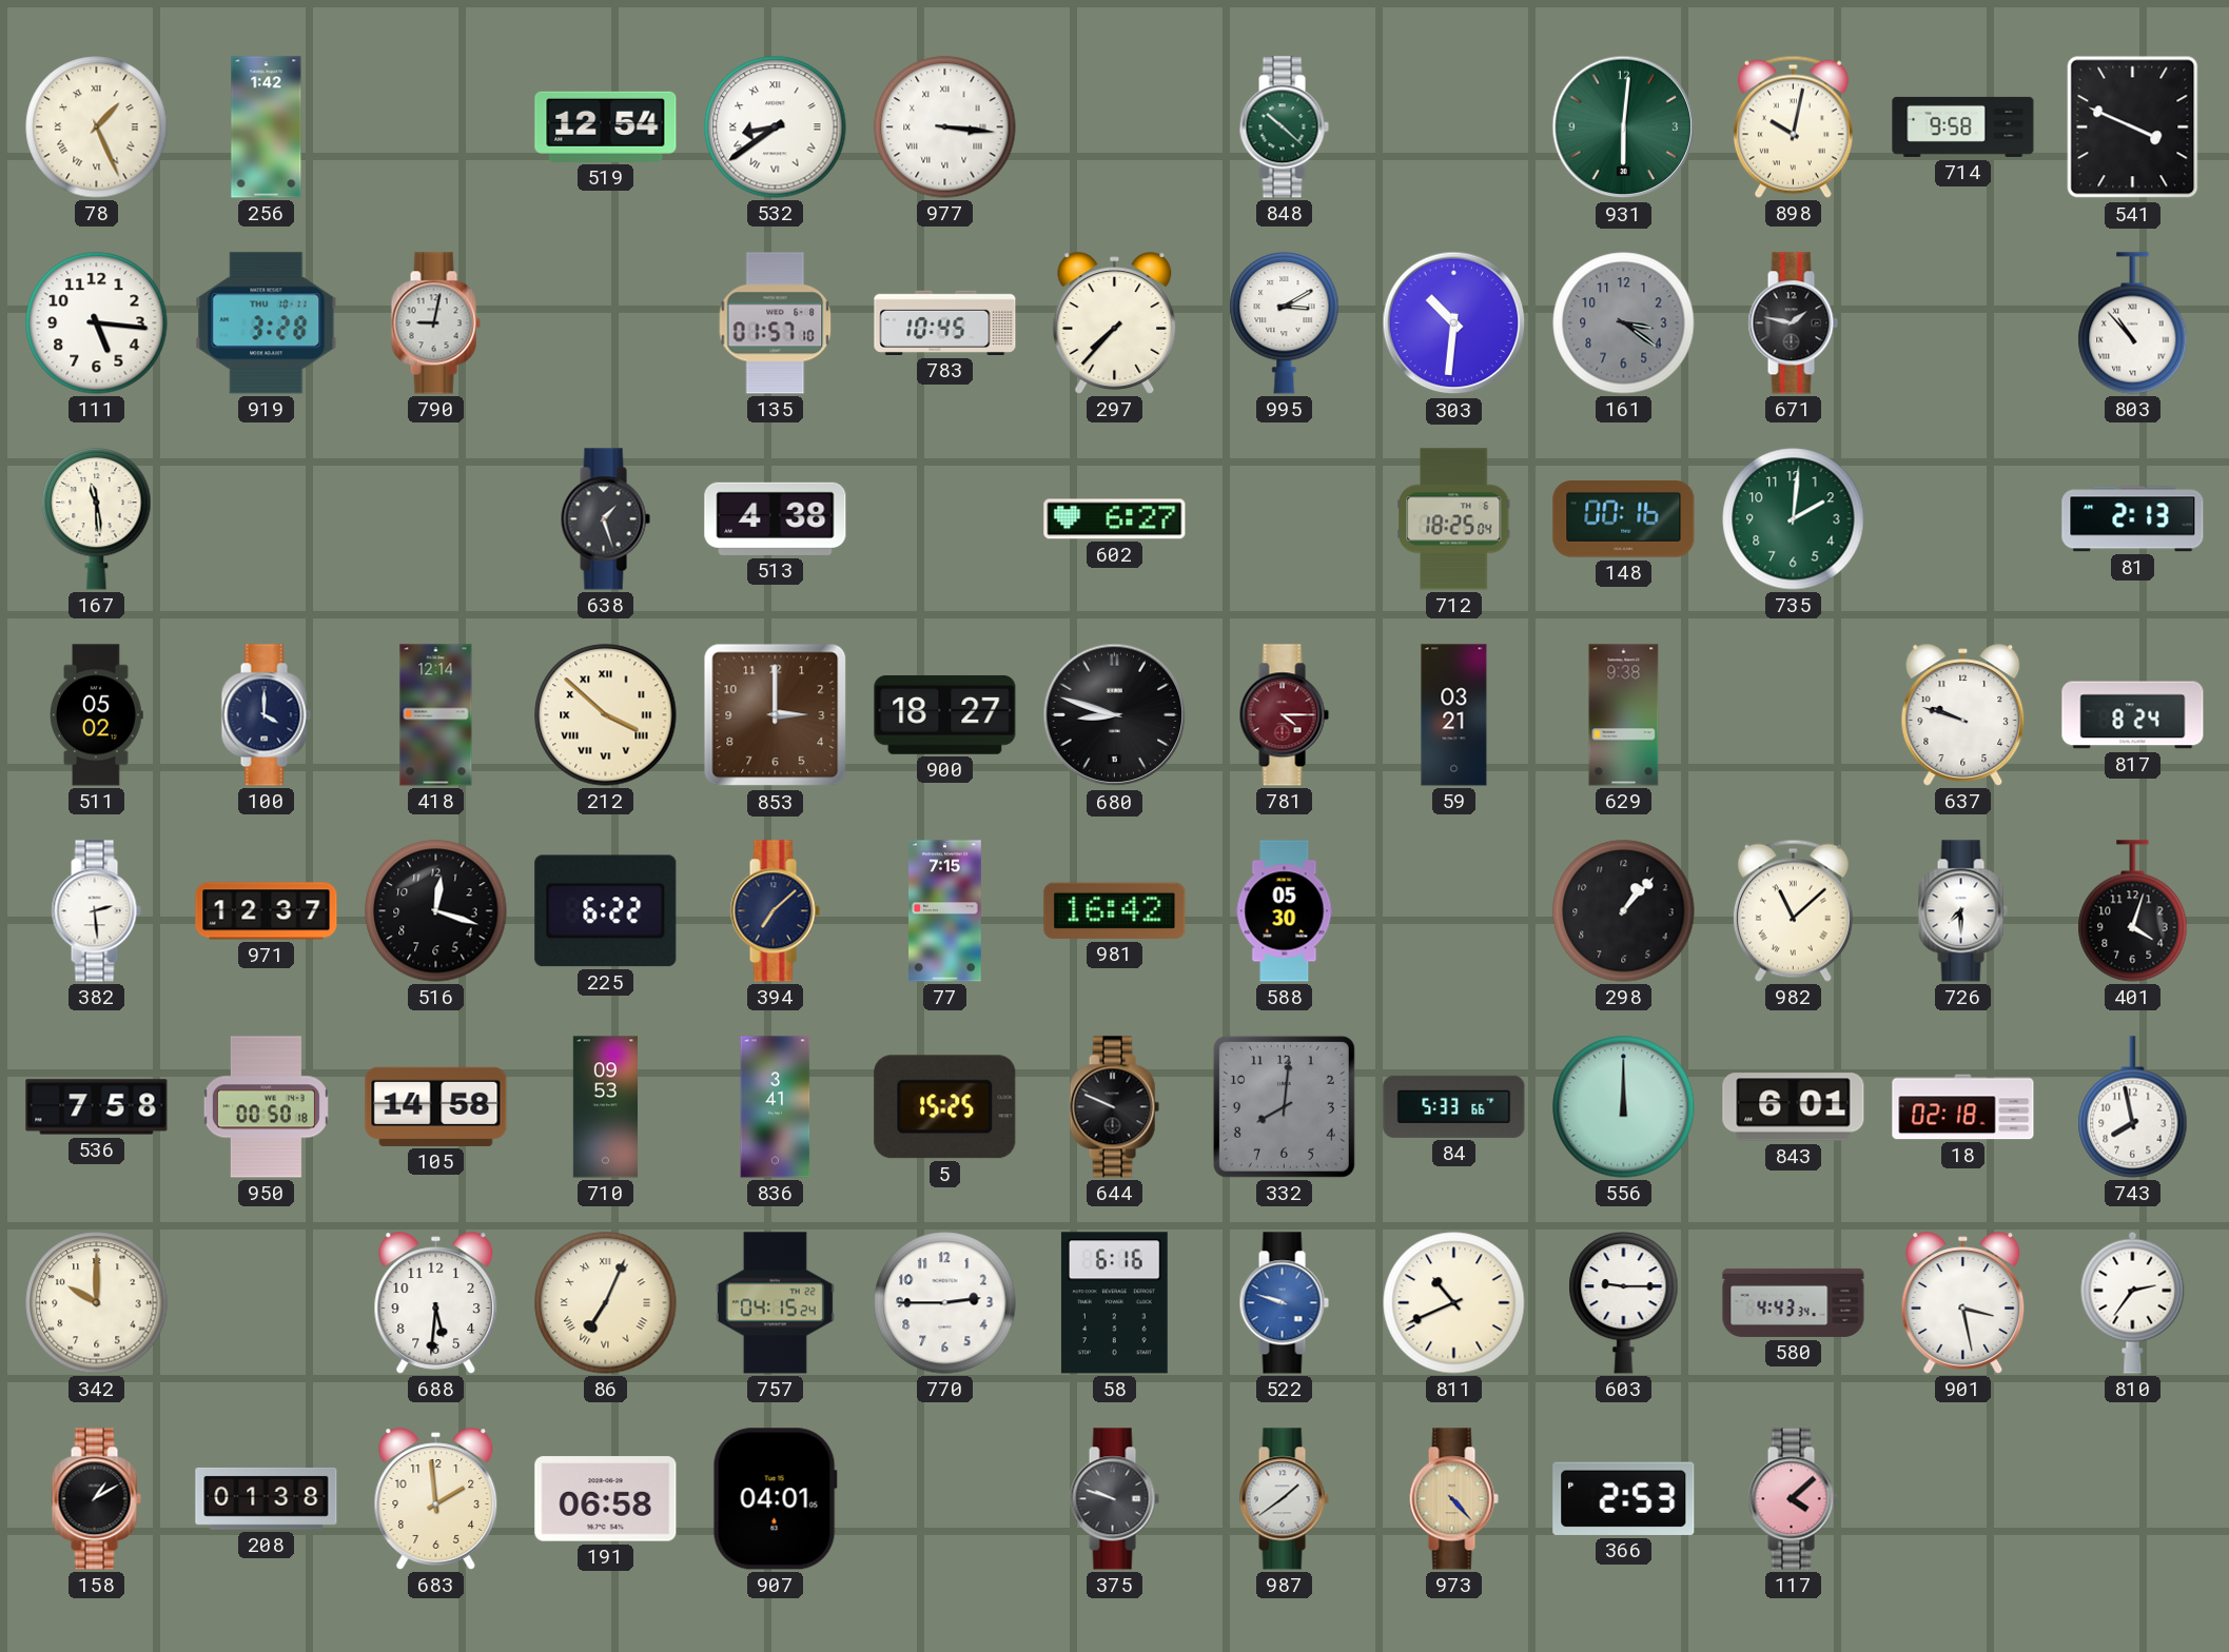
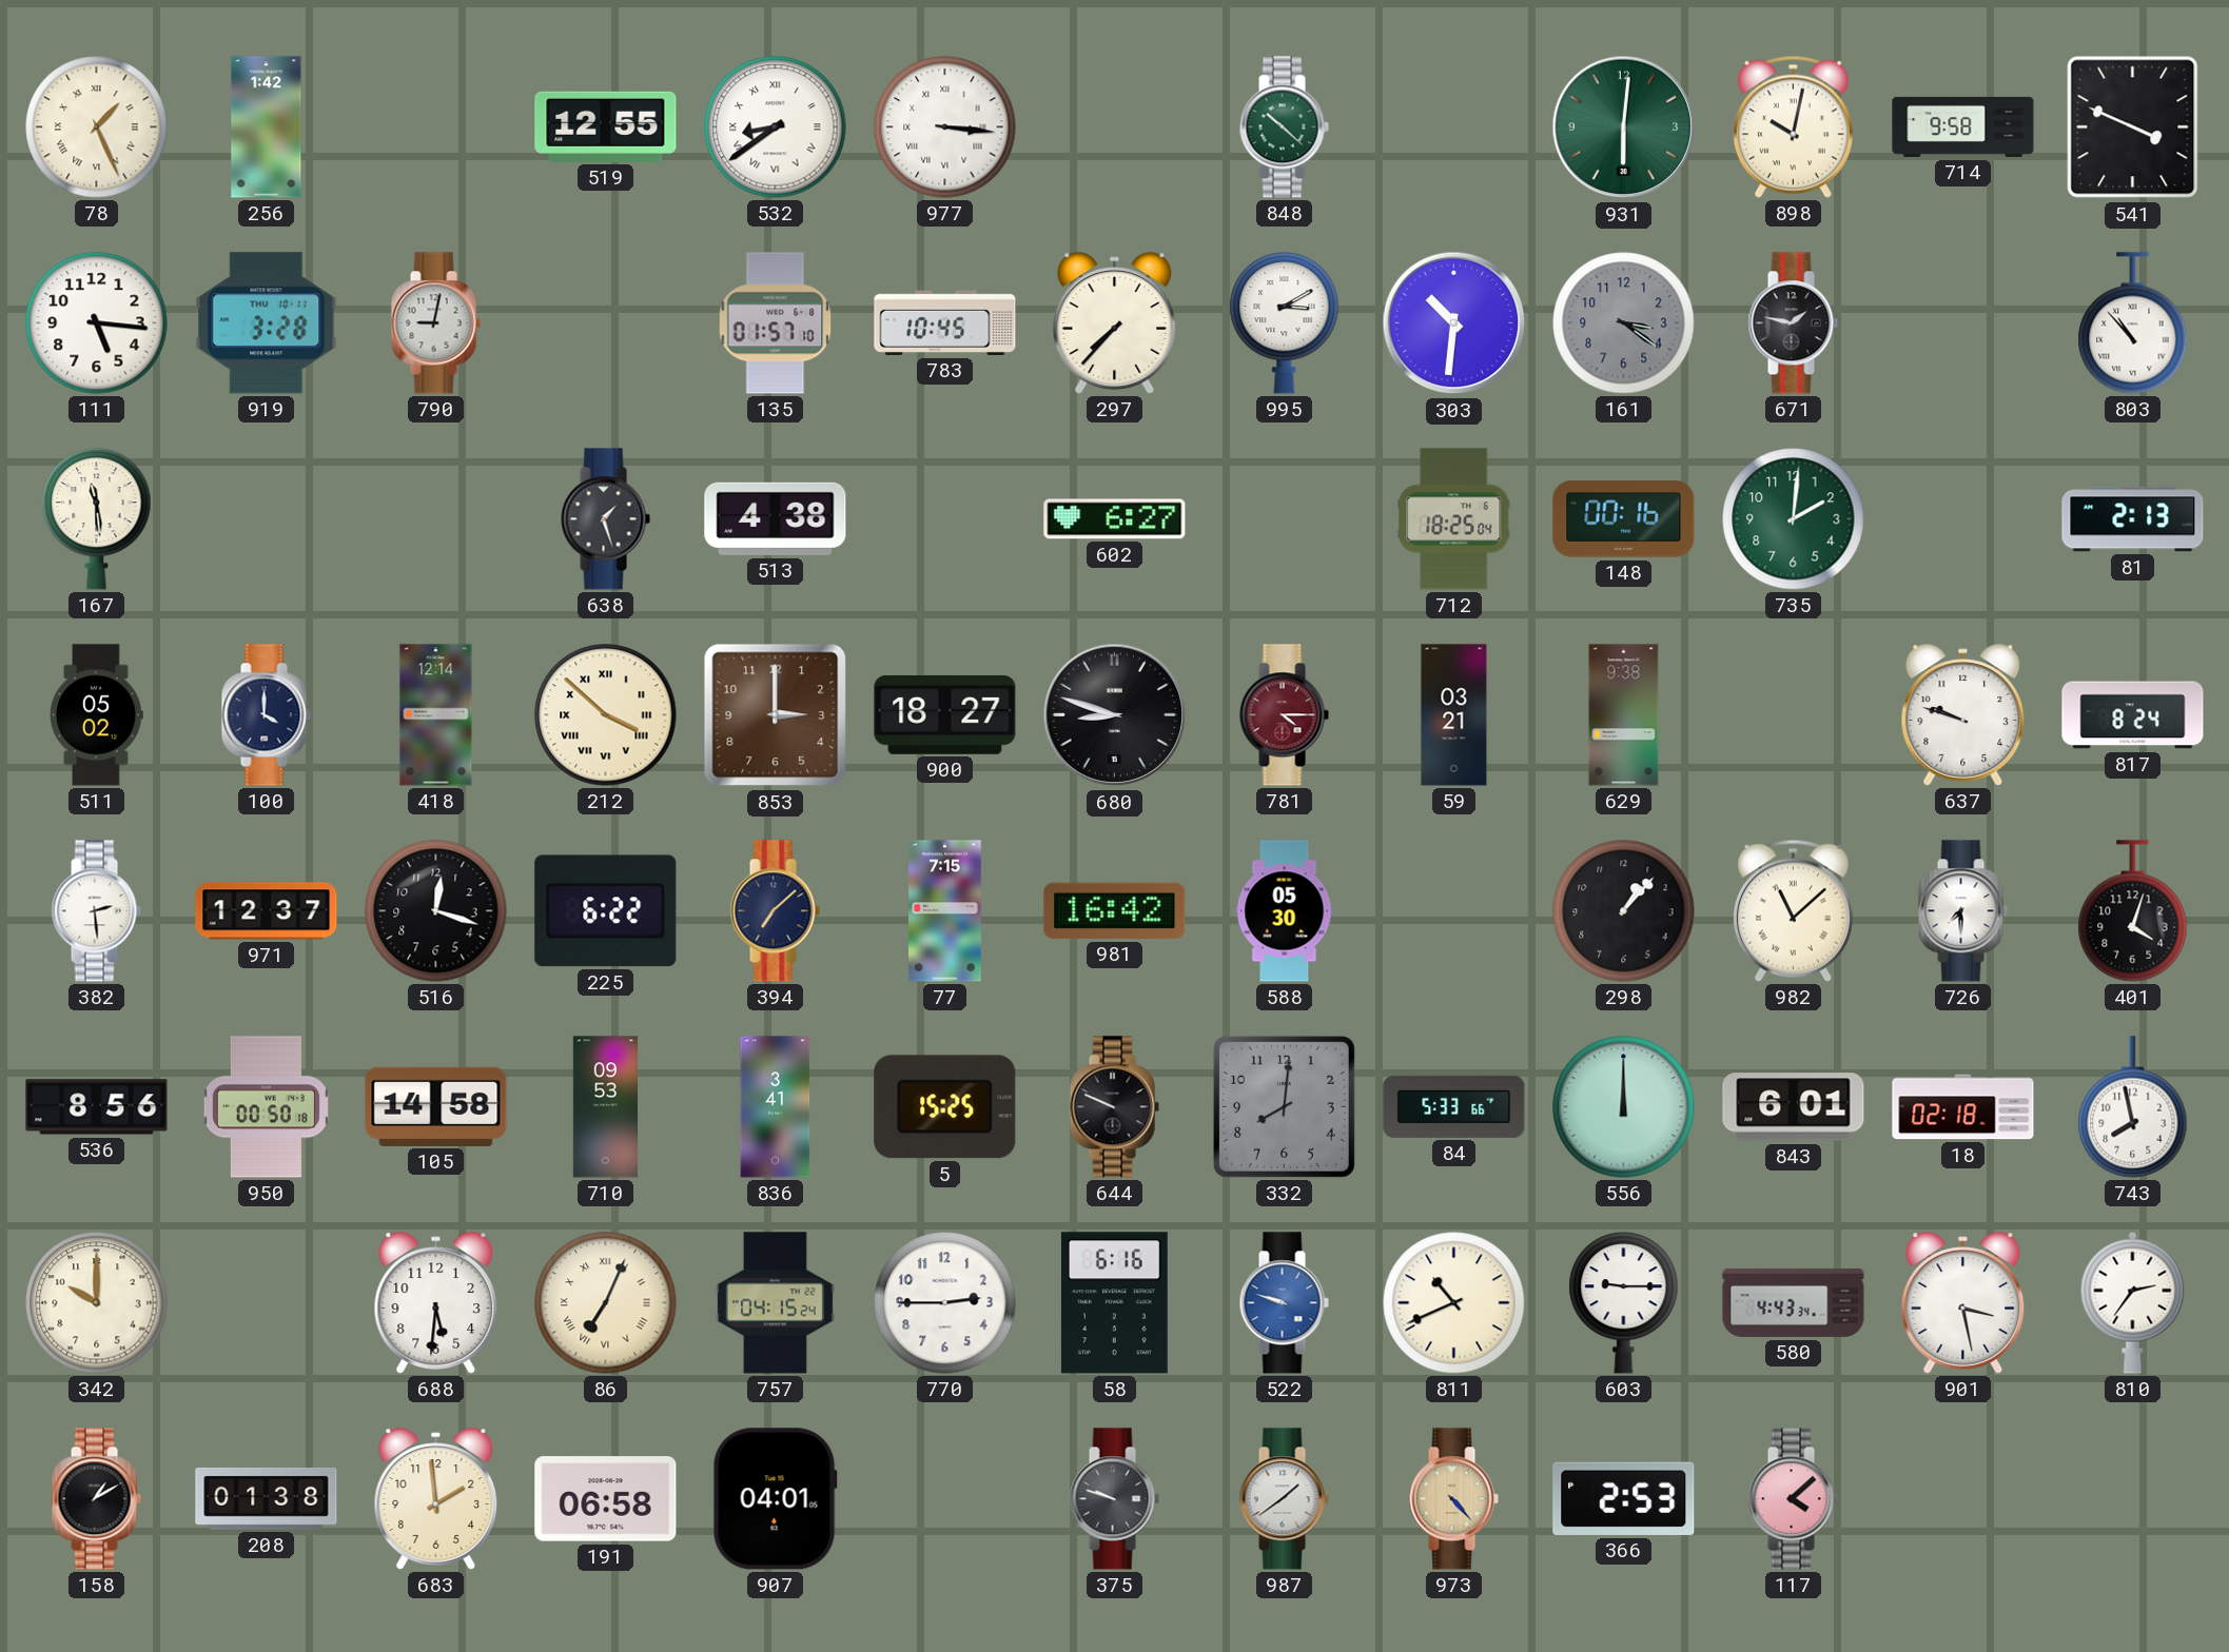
519: 12:54 -> 12:55
536: 7:58 -> 8:56
